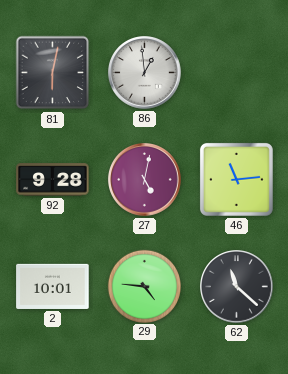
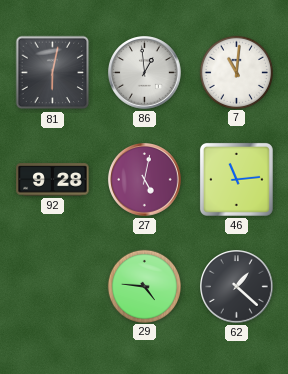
7: none -> 11:01
2: 10:01 -> none
62: 11:22 -> 1:22
